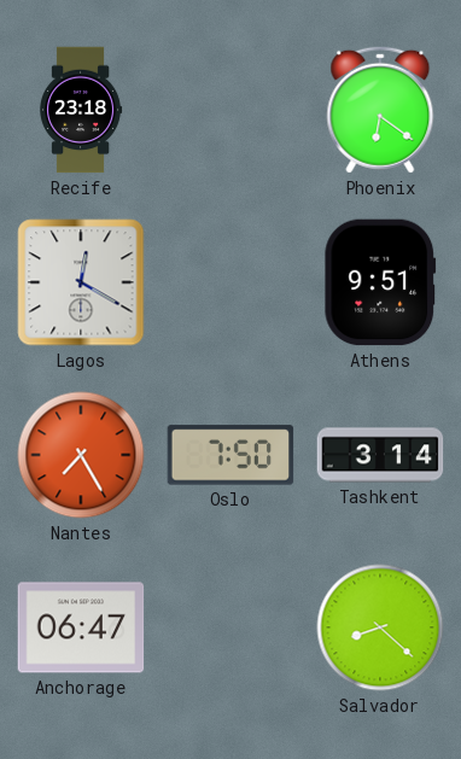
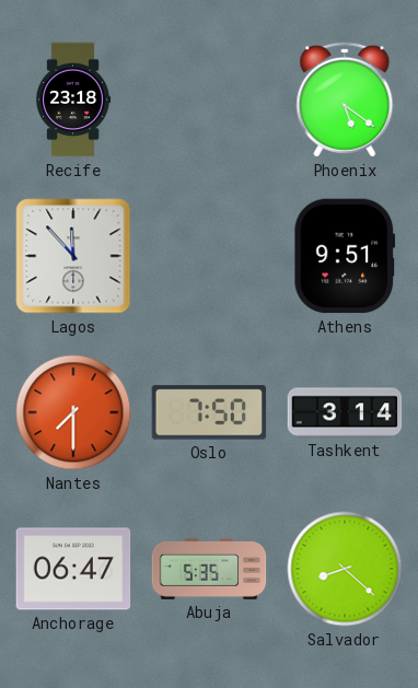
Phoenix: 6:21 -> 5:21
Lagos: 12:20 -> 11:53
Nantes: 7:25 -> 7:30
Abuja: none -> 5:35
